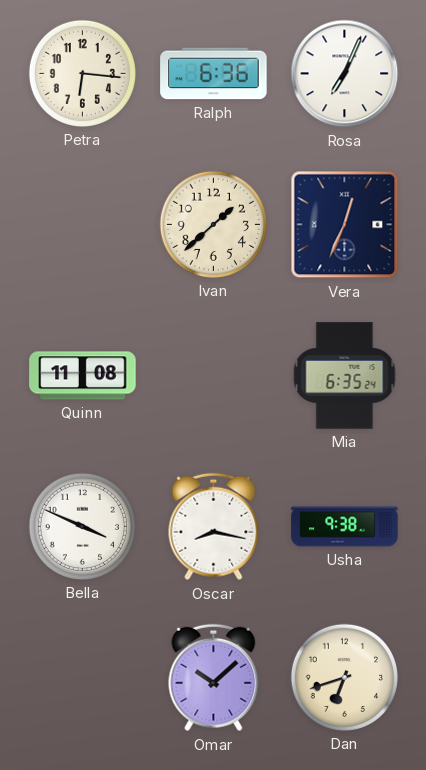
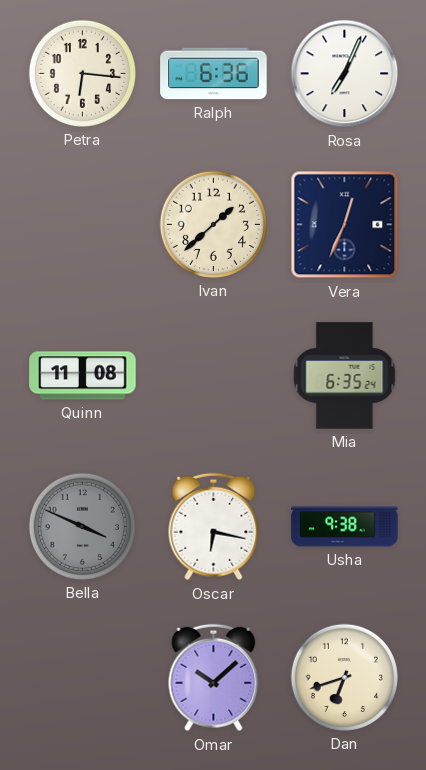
Bella dial: white -> grey
Oscar: 8:17 -> 6:17
